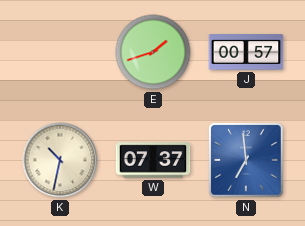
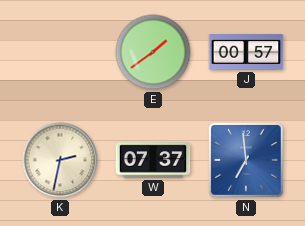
E: 1:42 -> 1:39
K: 10:32 -> 2:32
